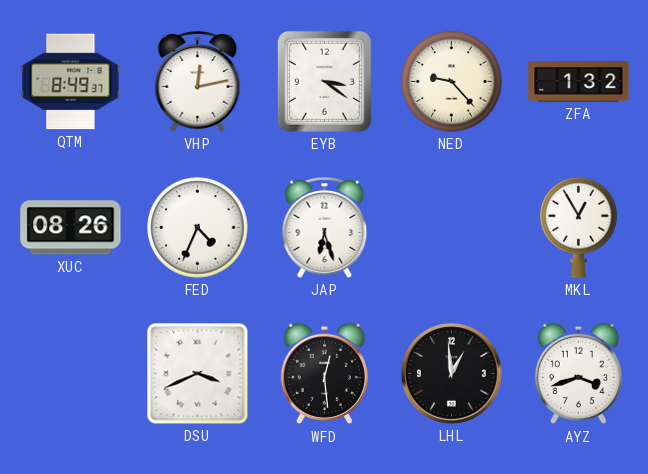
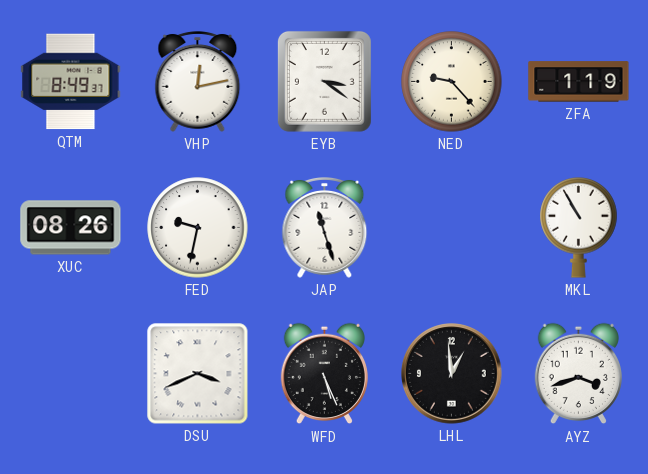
ZFA: 1:32 -> 1:19
FED: 4:34 -> 9:32
JAP: 6:27 -> 11:27
MKL: 12:55 -> 10:55
WFD: 12:29 -> 5:26
